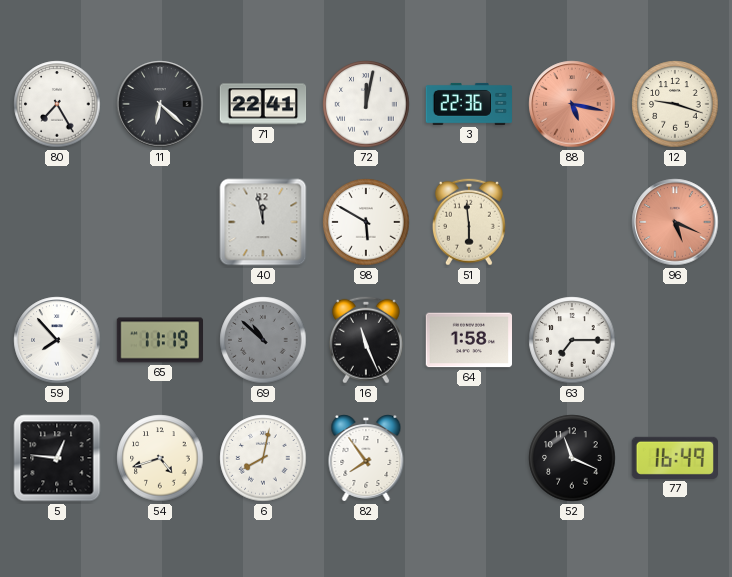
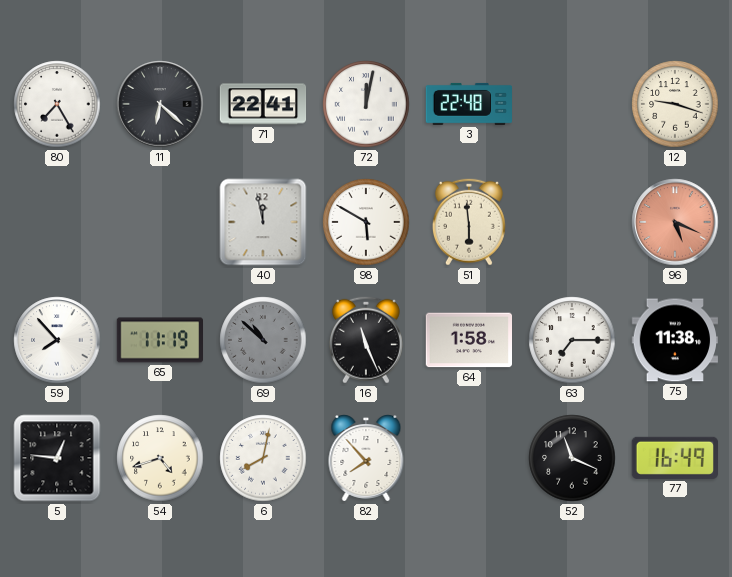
3: 22:36 -> 22:48
88: 5:17 -> none
75: none -> 11:38
82: 7:54 -> 7:53
